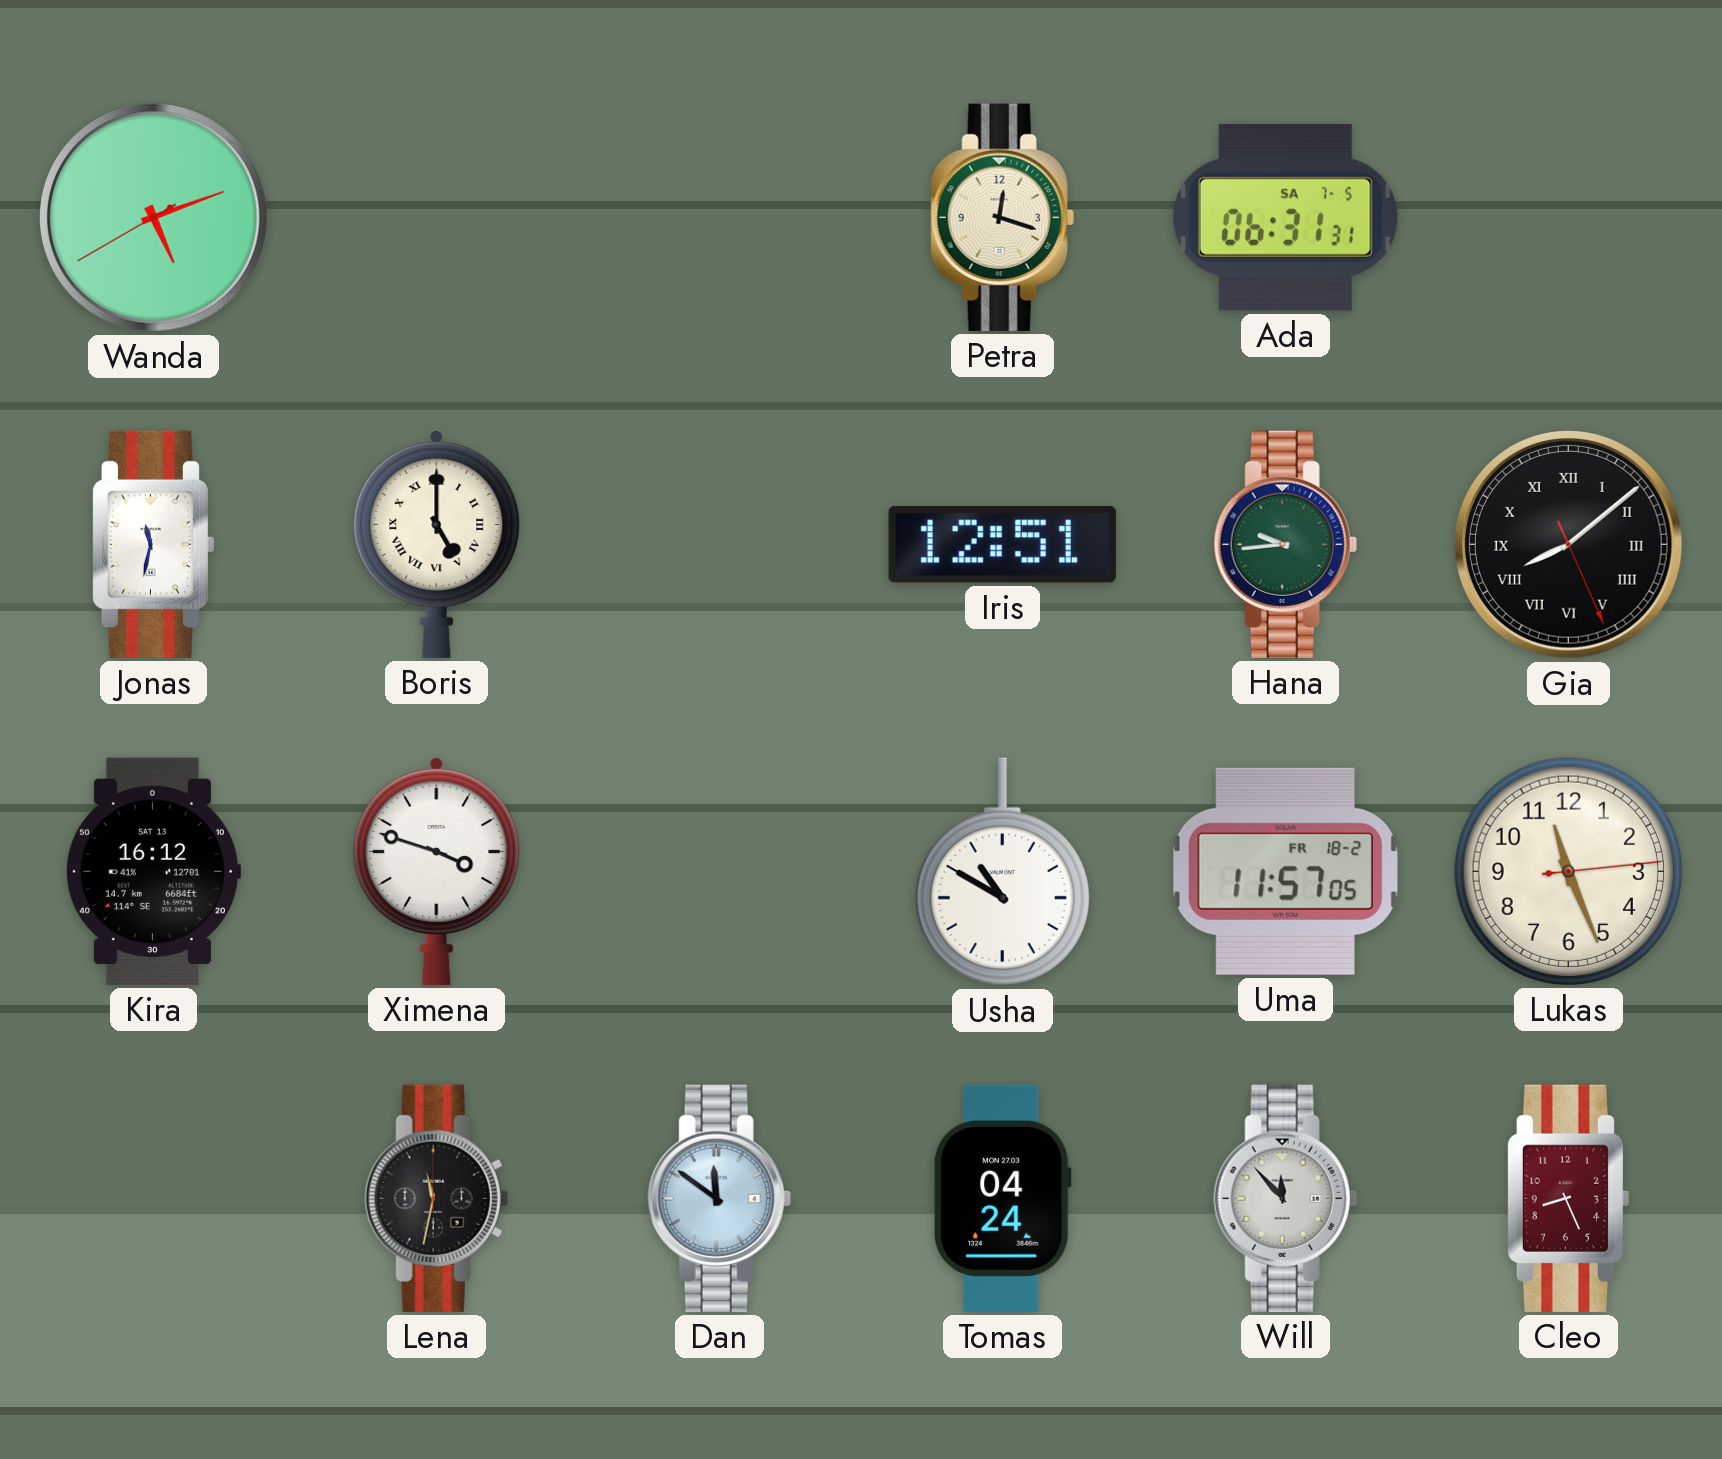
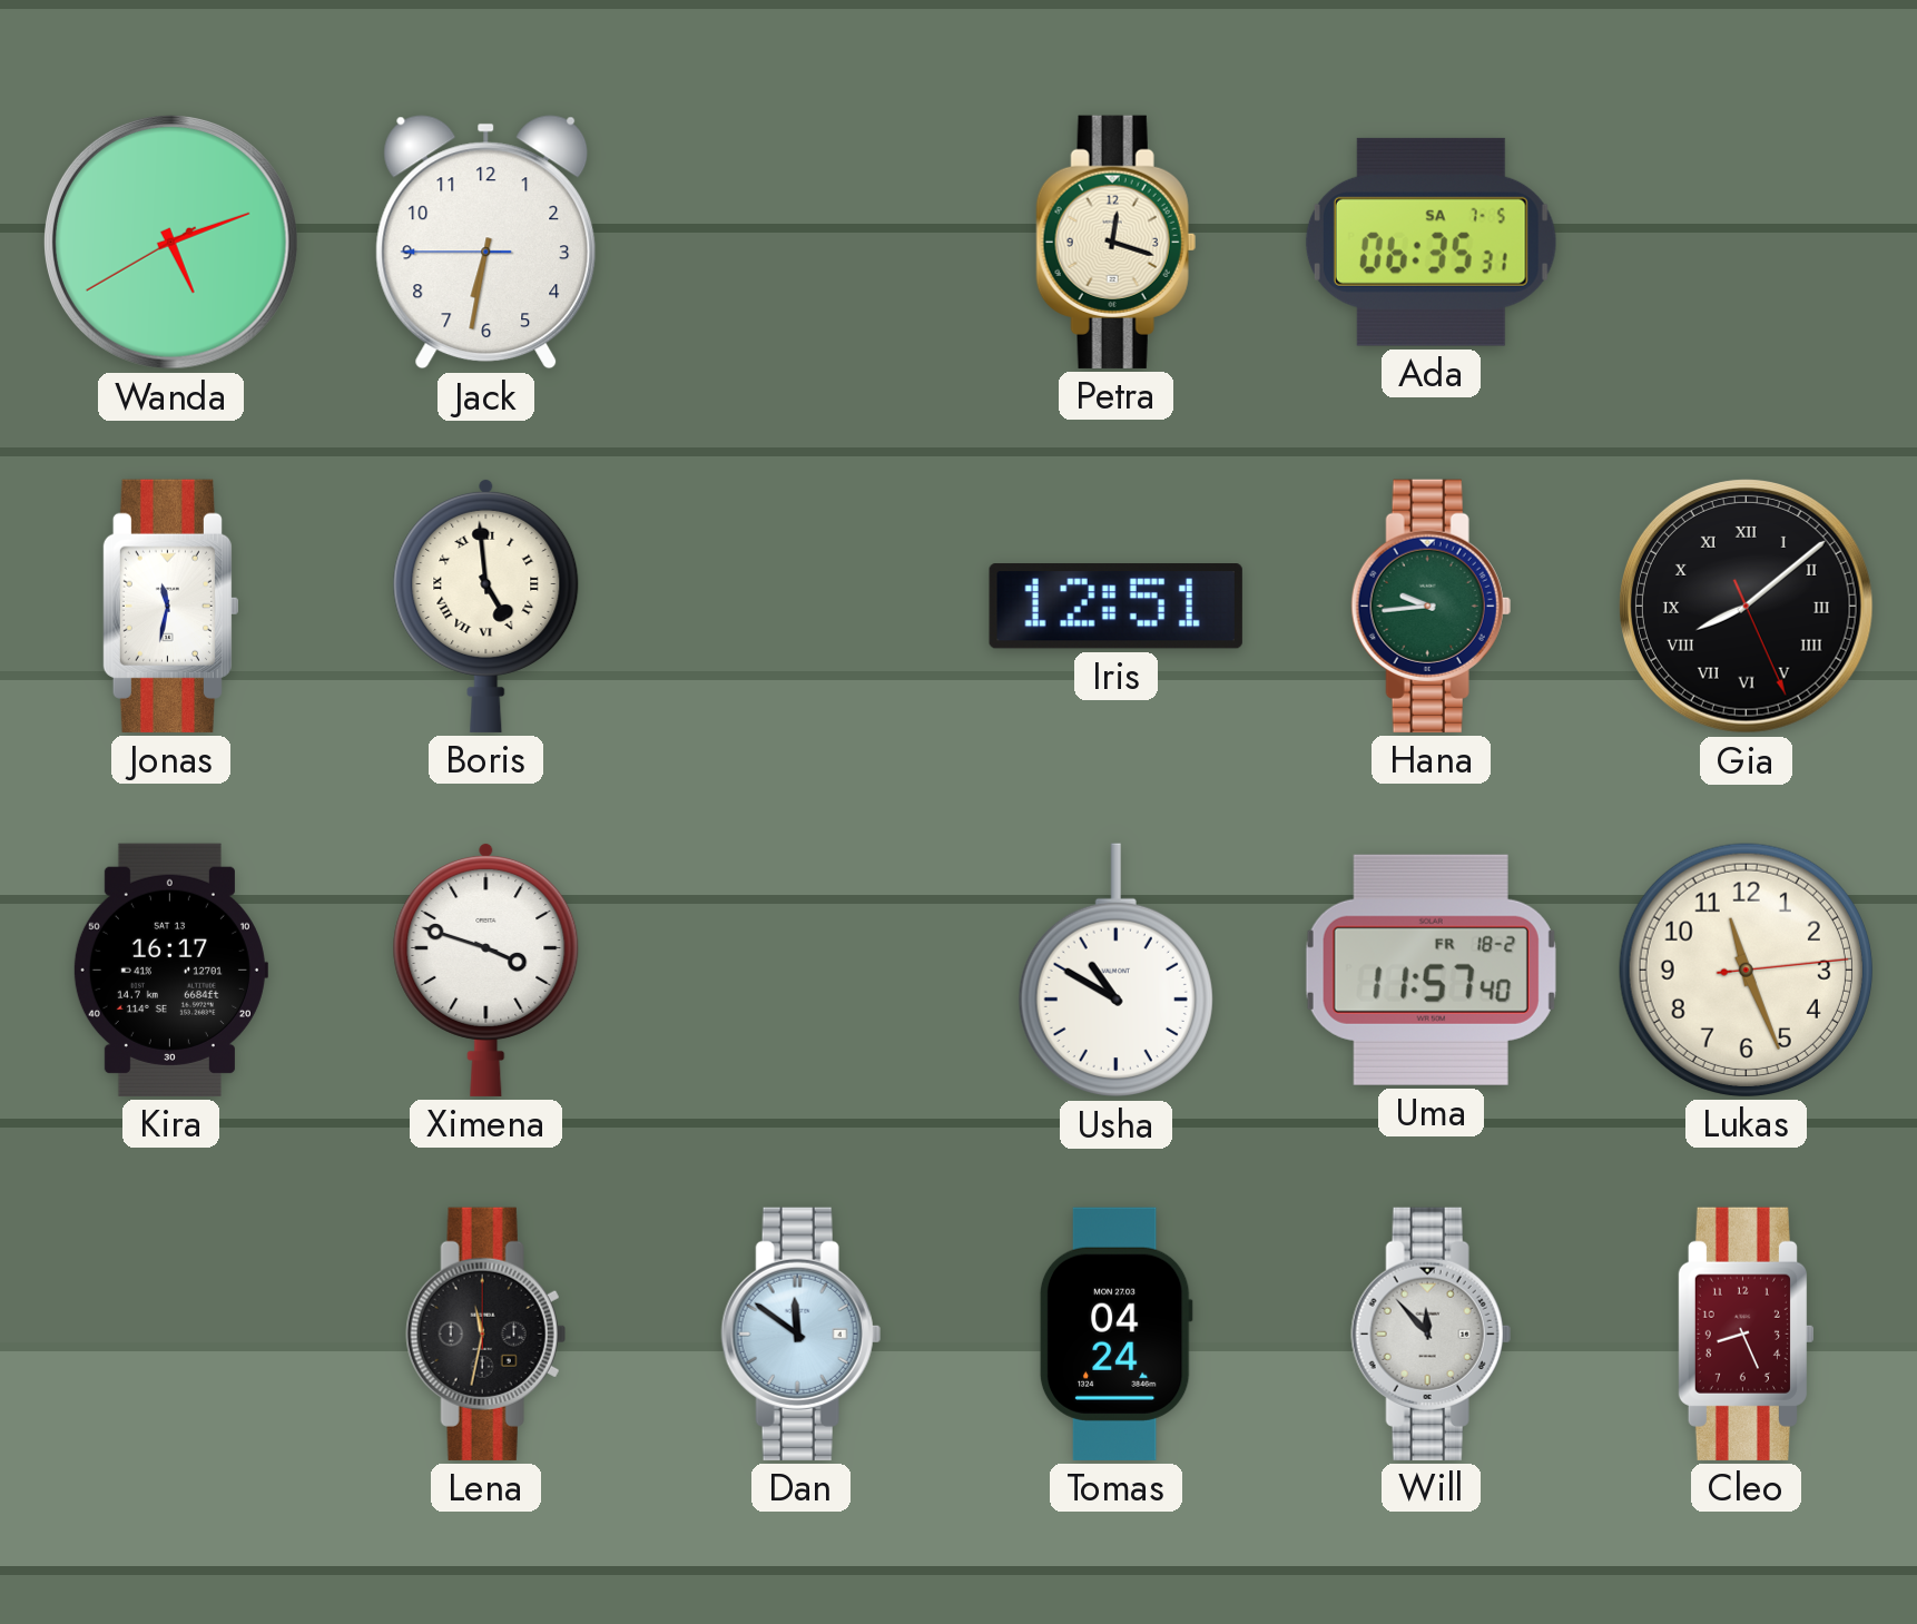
Jack: none -> 6:31
Ada: 06:31 -> 06:35
Boris: 5:00 -> 4:59
Kira: 16:12 -> 16:17
Uma: 11:57:05 -> 11:57:40
